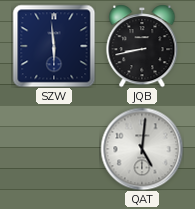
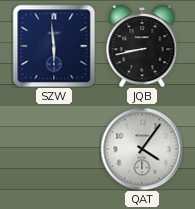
QAT: 5:01 -> 4:06
